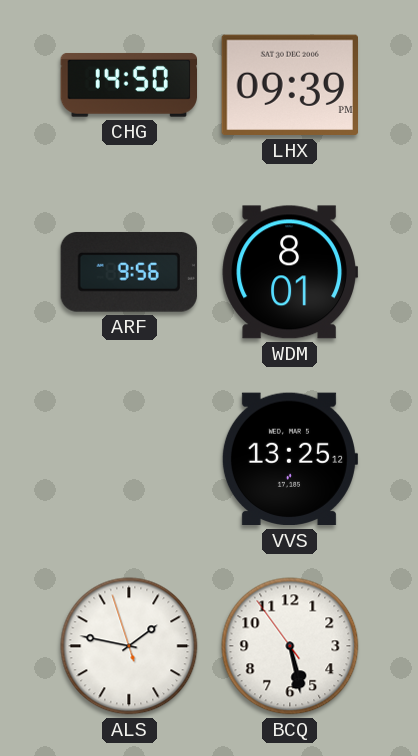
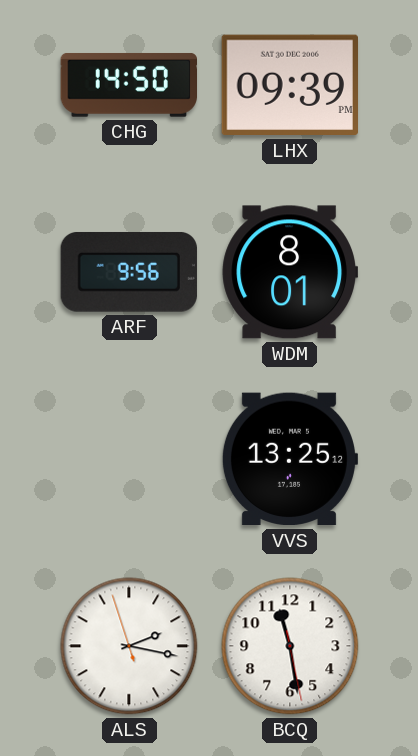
ALS: 1:46 -> 2:16
BCQ: 5:27 -> 11:28
